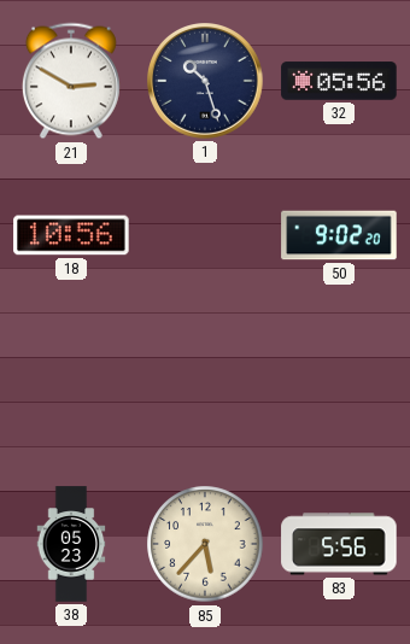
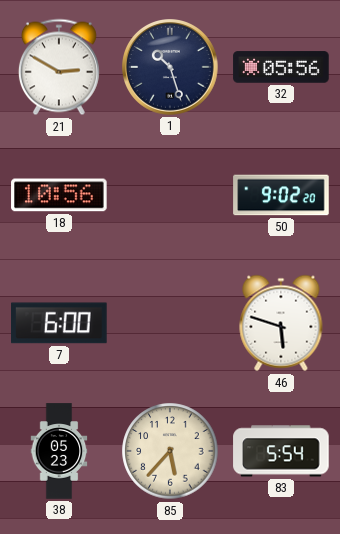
7: none -> 6:00
46: none -> 5:48
83: 5:56 -> 5:54
